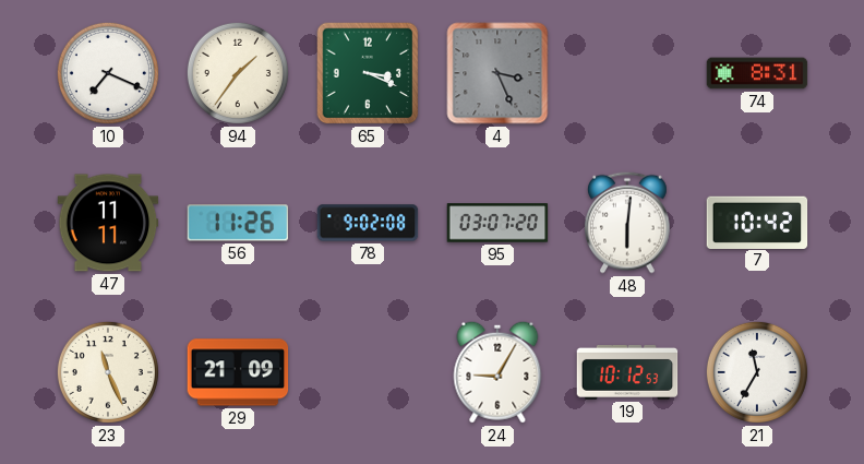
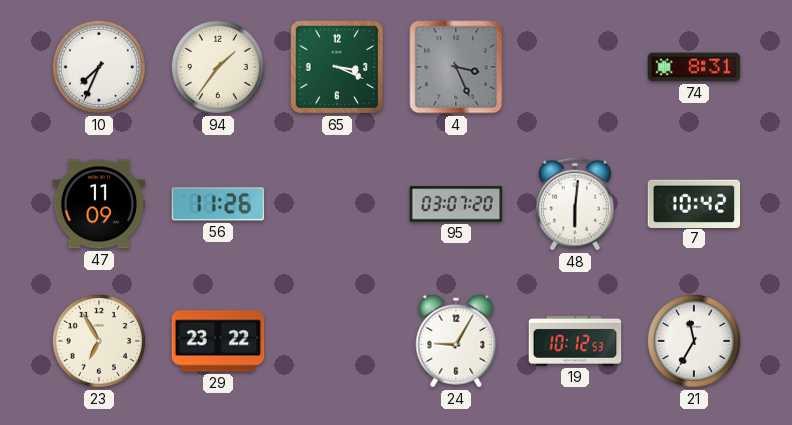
10: 7:19 -> 7:34
47: 11:11 -> 11:09
78: 9:02 -> none
23: 11:26 -> 6:55
29: 21:09 -> 23:22
